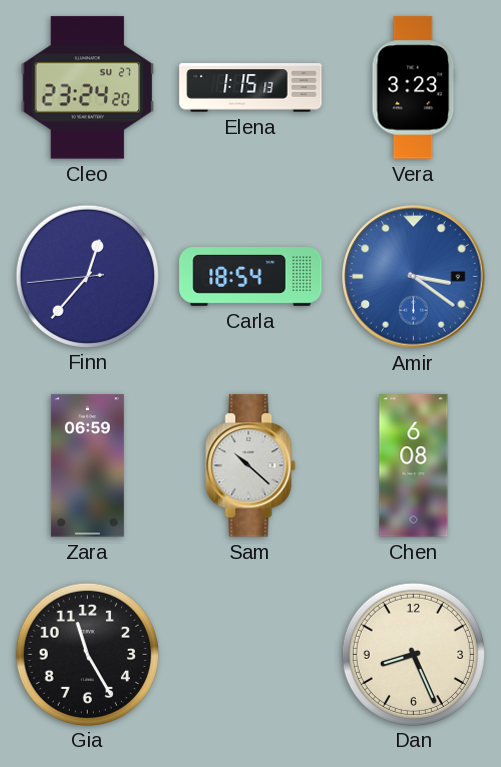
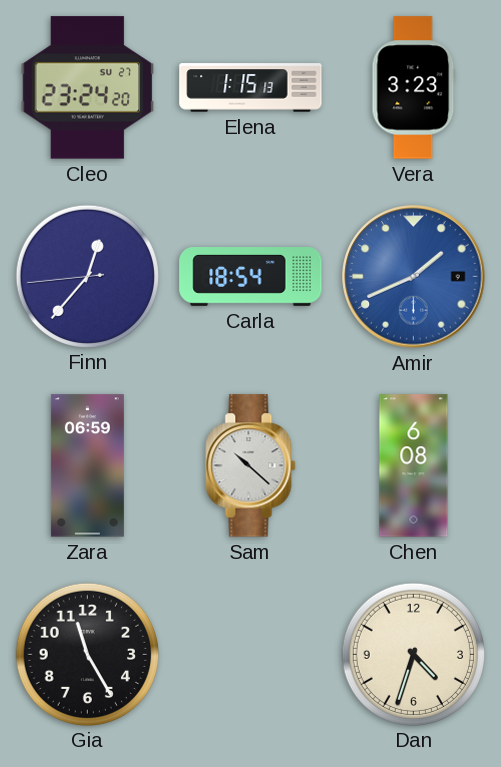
Amir: 3:21 -> 1:41
Dan: 8:26 -> 4:33
